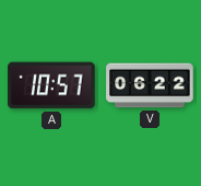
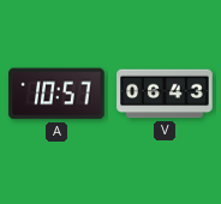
V: 06:22 -> 06:43
